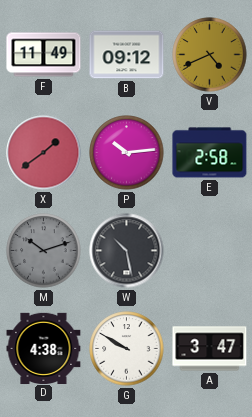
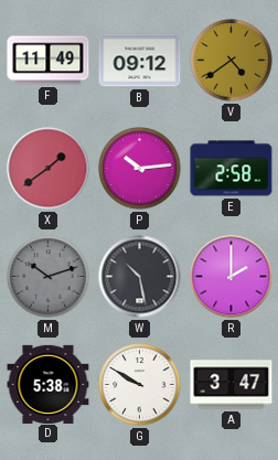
V: 4:41 -> 4:39
R: none -> 2:00
D: 4:38 -> 5:38
